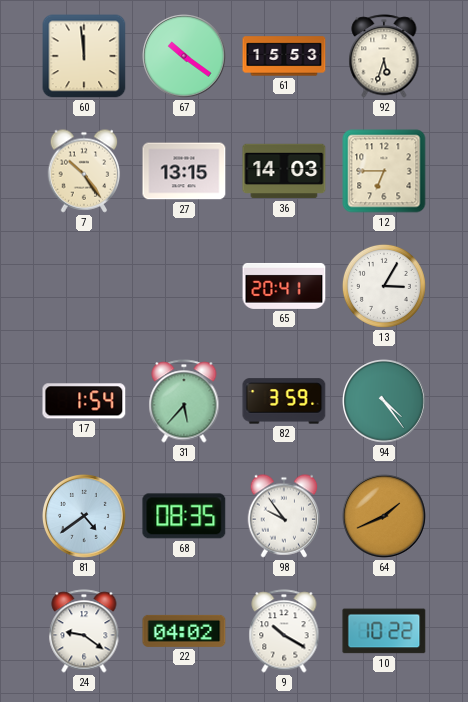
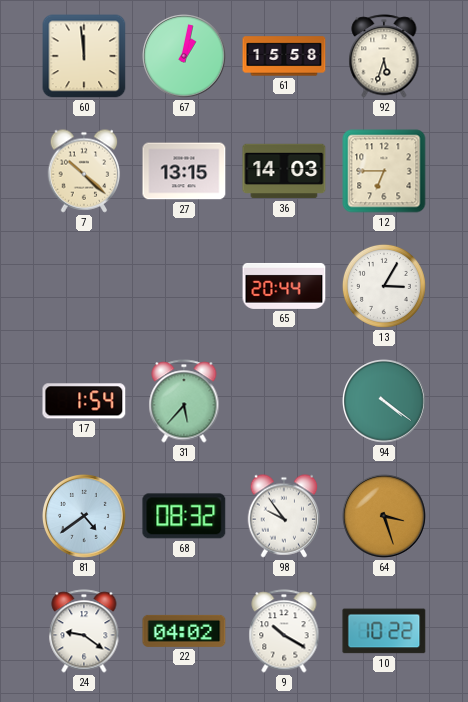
67: 10:21 -> 1:02
61: 15:53 -> 15:58
7: 10:24 -> 10:22
65: 20:41 -> 20:44
82: 3:59 -> none
94: 4:24 -> 4:21
68: 08:35 -> 08:32
64: 1:41 -> 3:27
